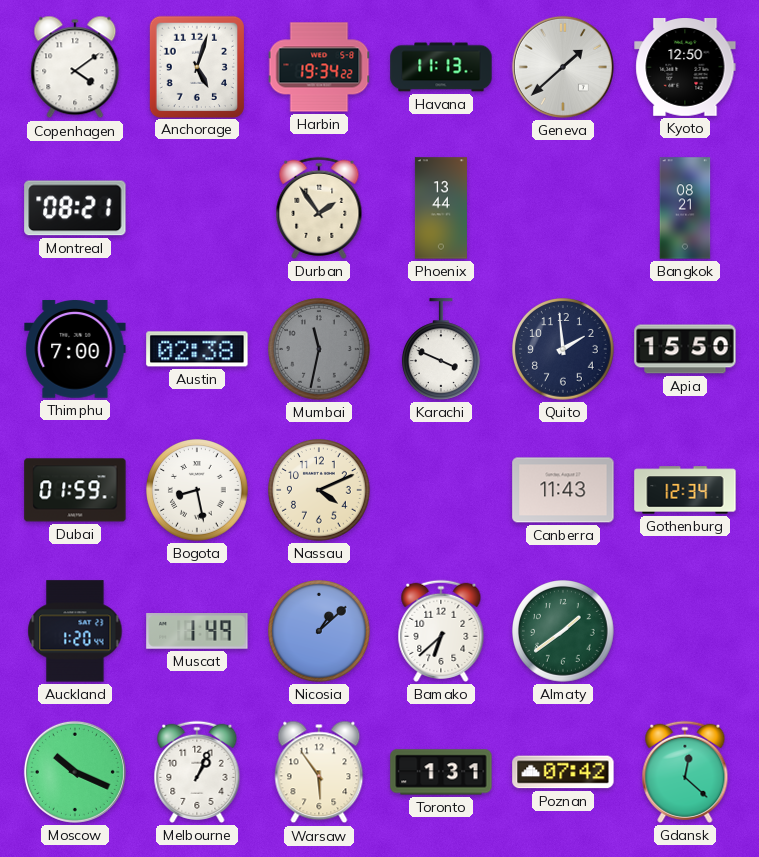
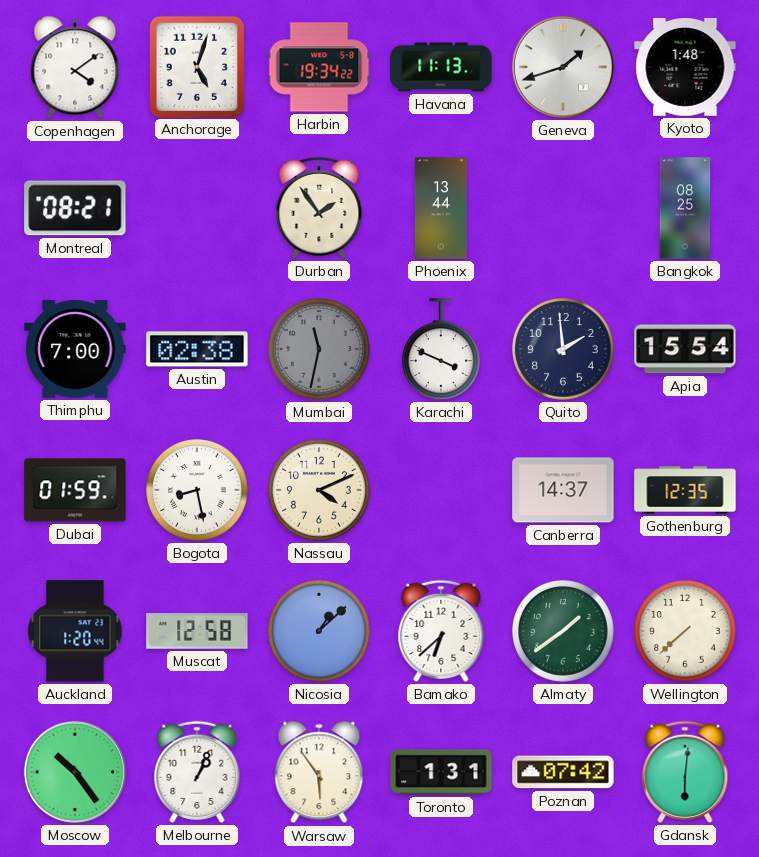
Geneva: 1:38 -> 1:42
Kyoto: 12:50 -> 1:48
Bangkok: 08:21 -> 08:25
Apia: 15:50 -> 15:54
Canberra: 11:43 -> 14:37
Gothenburg: 12:34 -> 12:35
Muscat: 1:49 -> 12:58
Wellington: none -> 7:38
Moscow: 10:19 -> 10:24
Gdansk: 12:22 -> 6:01
